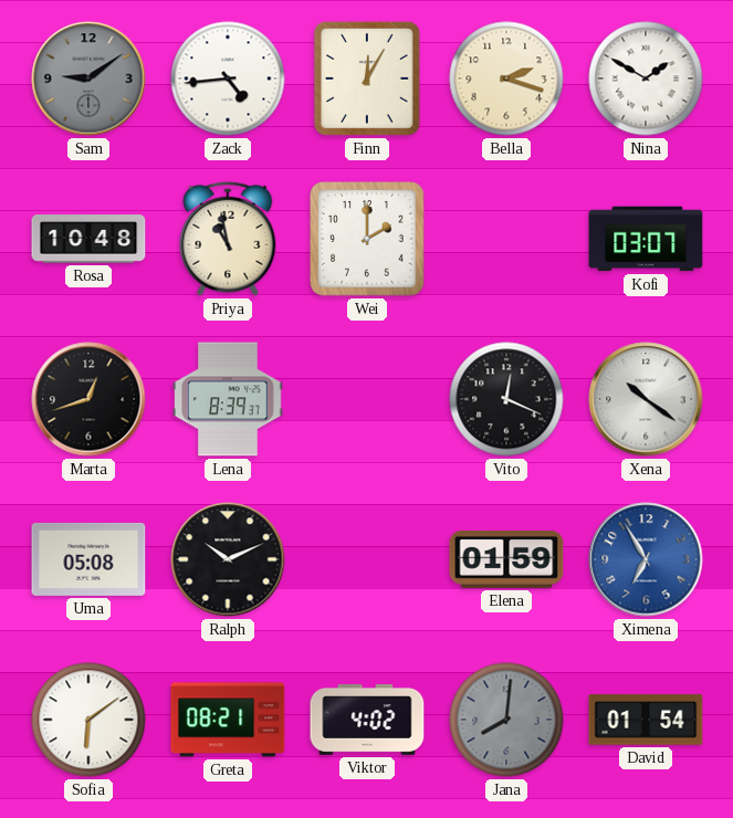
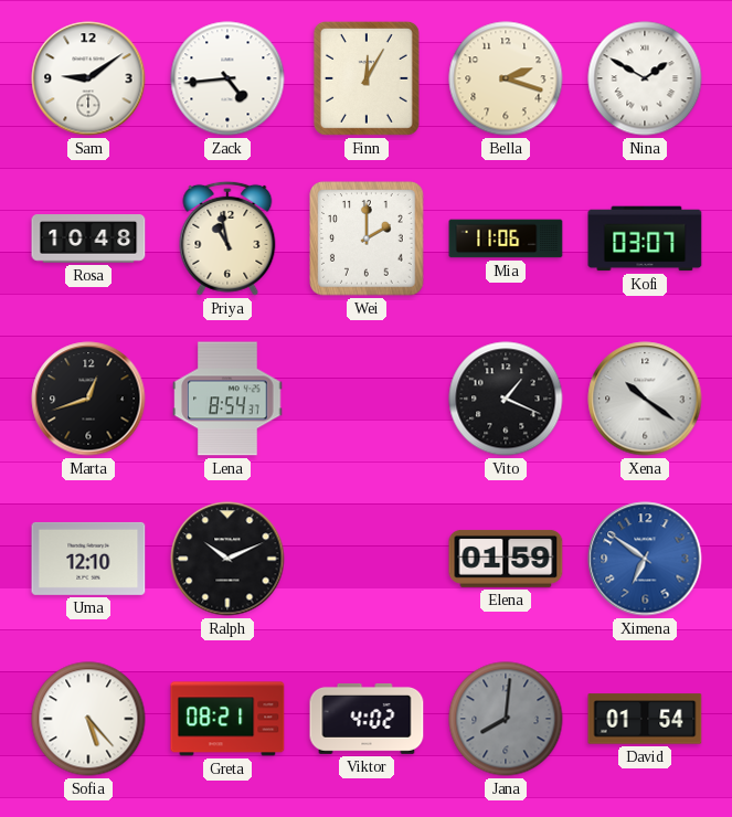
Sam dial: grey -> white
Mia: none -> 11:06
Lena: 8:39 -> 8:54
Vito: 12:19 -> 1:19
Uma: 05:08 -> 12:10
Ximena: 6:55 -> 6:51
Sofia: 6:09 -> 5:23
